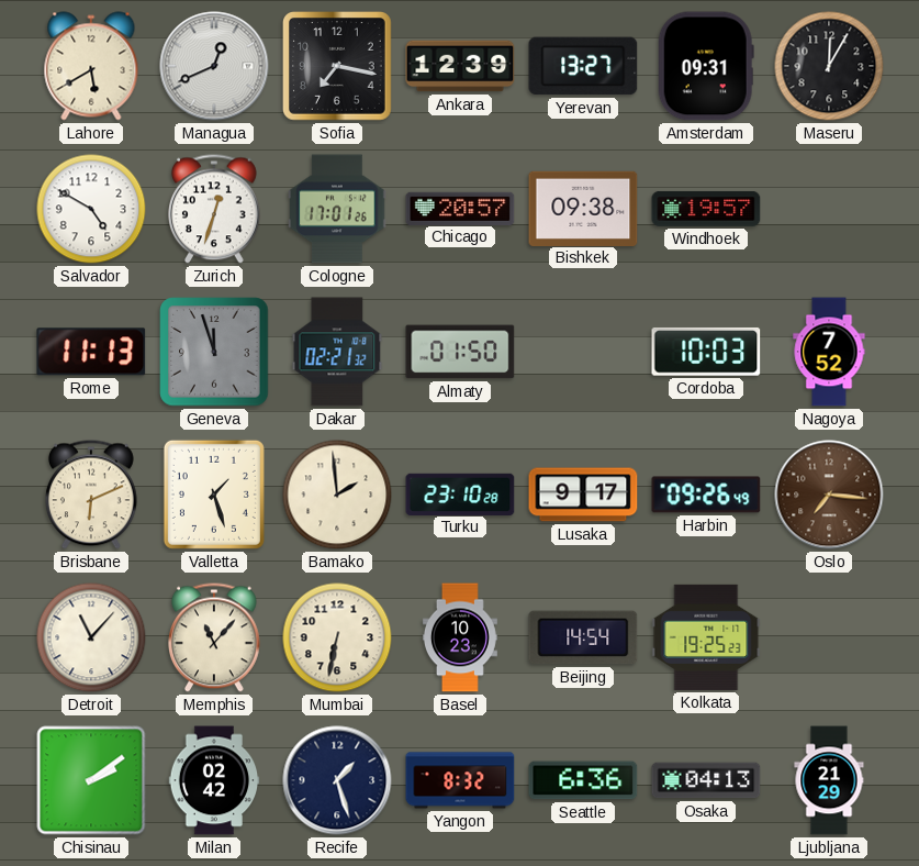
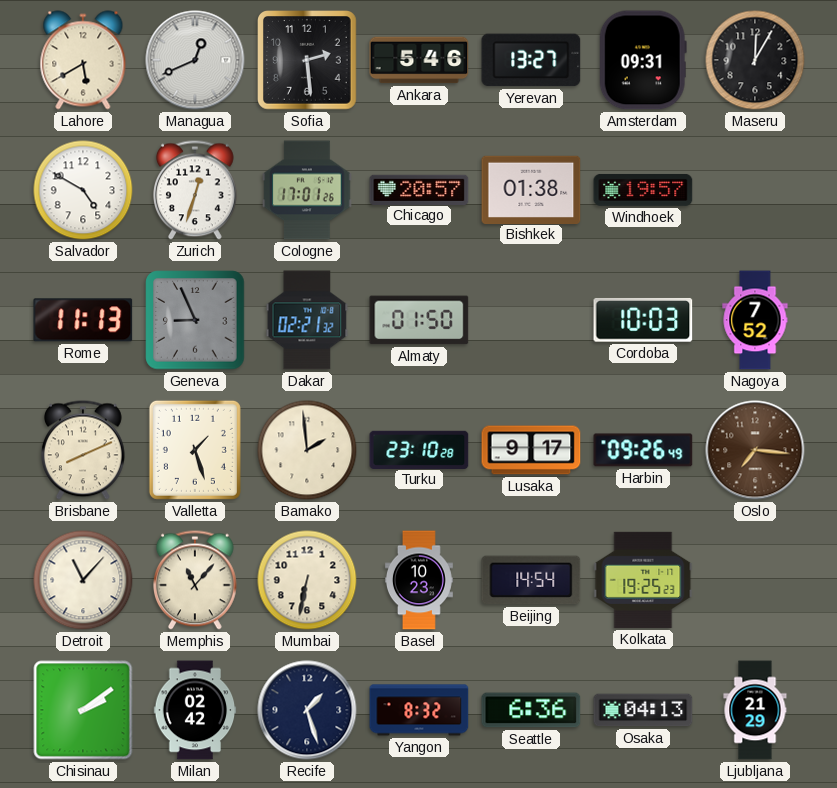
Sofia: 7:17 -> 2:29
Ankara: 12:39 -> 5:46
Bishkek: 09:38 -> 01:38
Geneva: 11:57 -> 8:56
Brisbane: 6:11 -> 8:11
